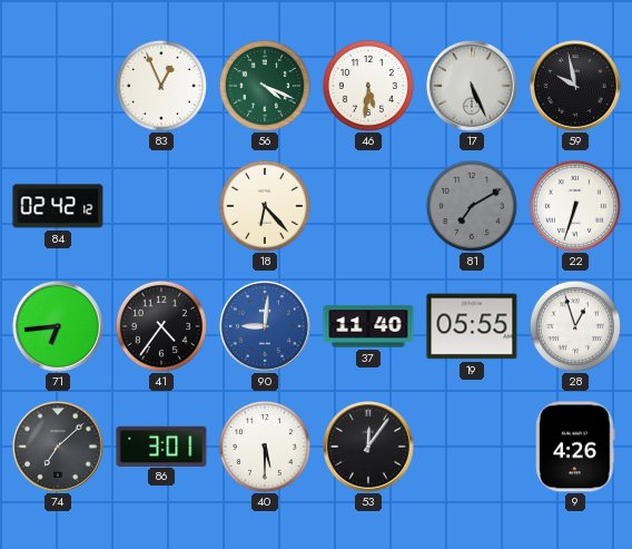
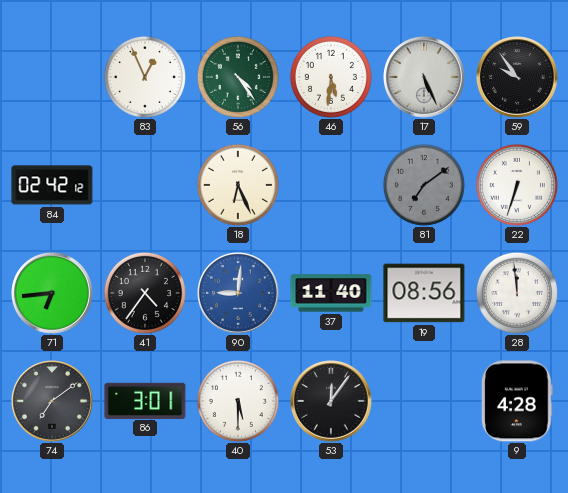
56: 4:19 -> 4:24
59: 9:58 -> 9:54
18: 6:23 -> 6:26
81: 7:10 -> 7:09
19: 05:55 -> 08:56
28: 12:57 -> 11:59
74: 7:08 -> 7:09
9: 4:26 -> 4:28
